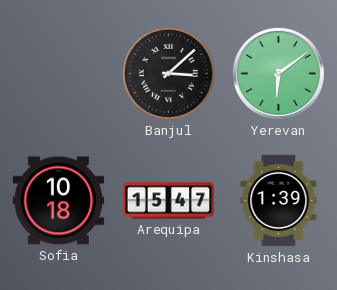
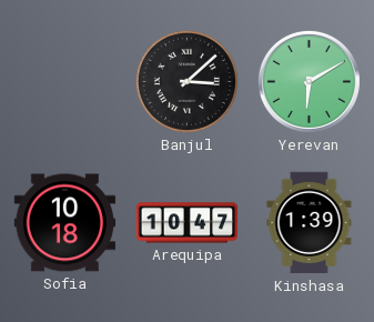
Yerevan: 6:09 -> 6:10
Arequipa: 15:47 -> 10:47
